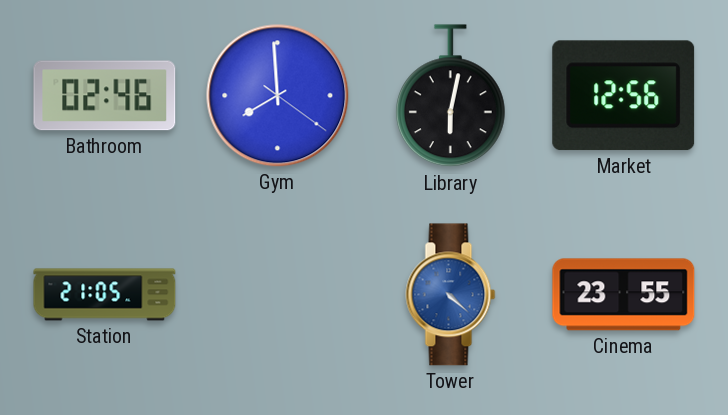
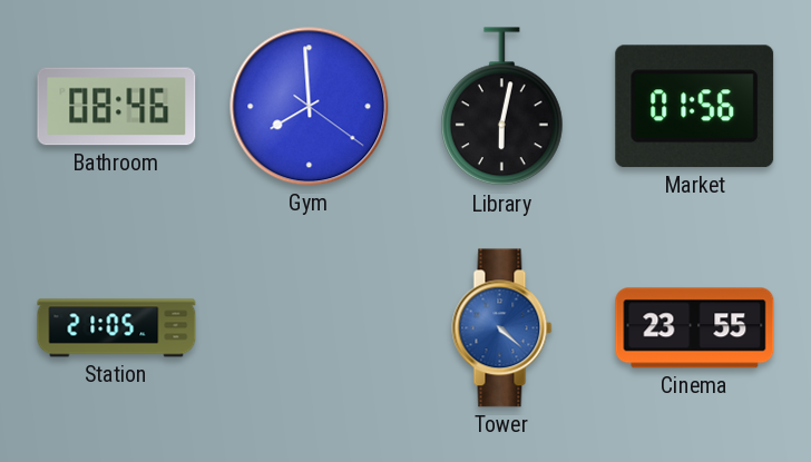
Bathroom: 02:46 -> 08:46
Market: 12:56 -> 01:56
